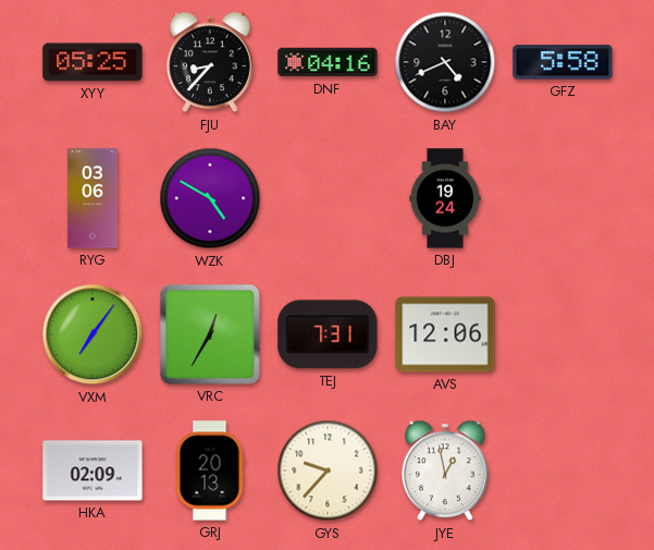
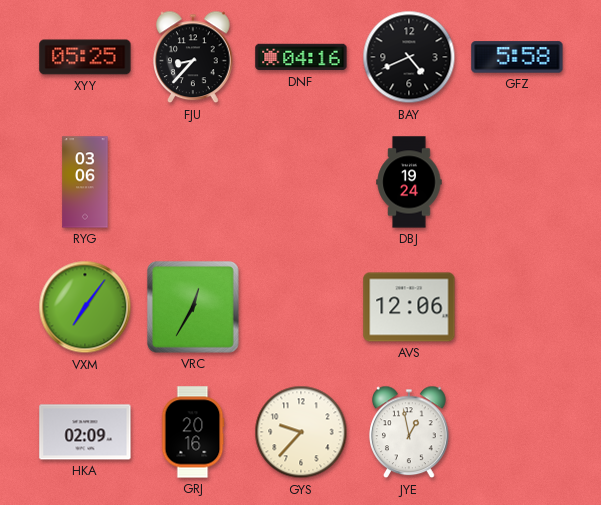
WZK: 4:50 -> none
TEJ: 7:31 -> none
GRJ: 20:13 -> 20:16
